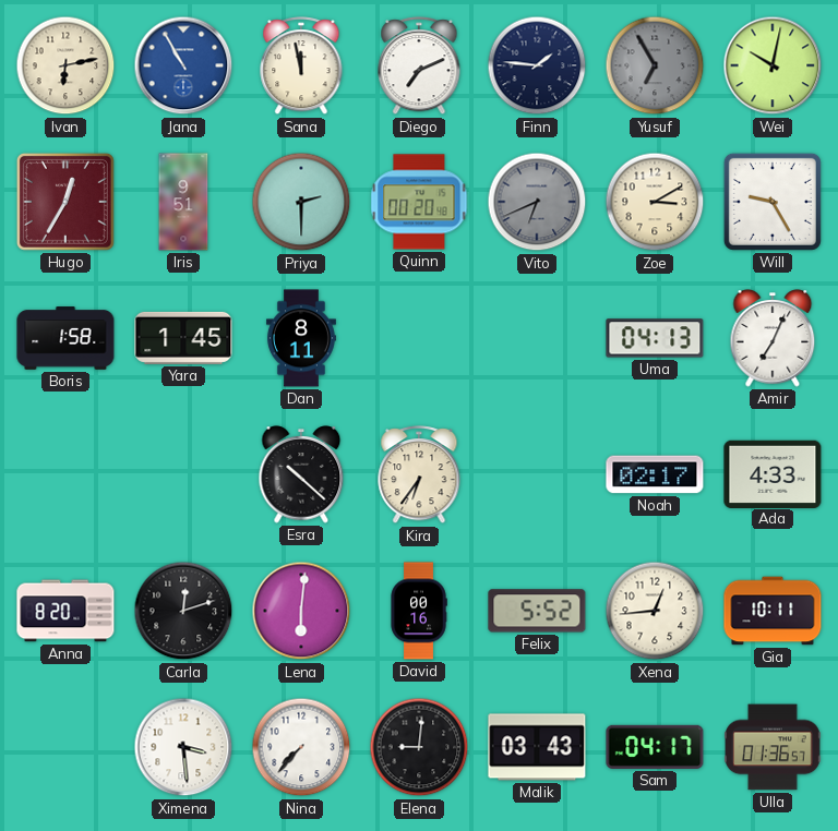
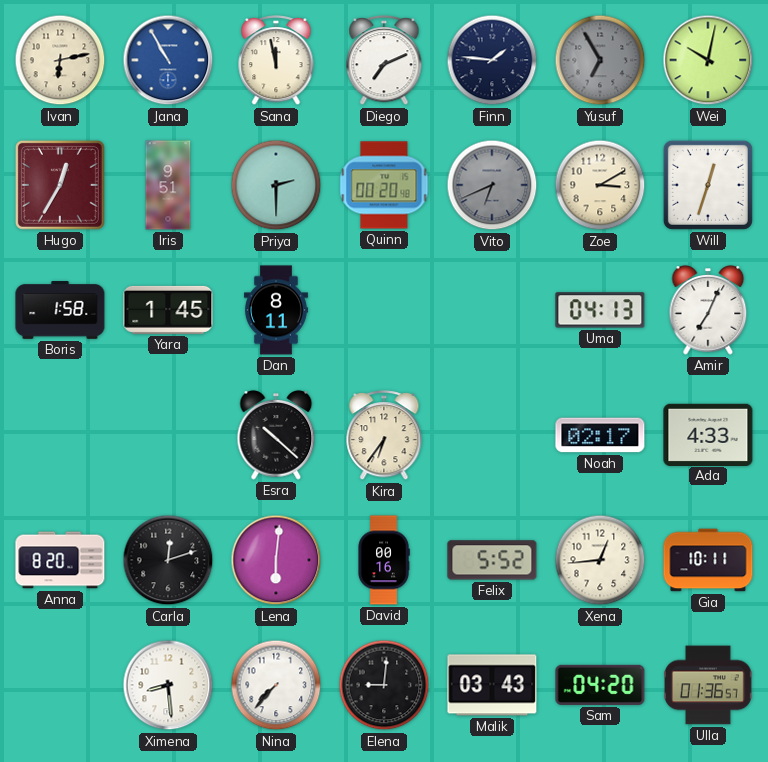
Will: 9:25 -> 12:33
Ximena: 3:29 -> 8:29
Sam: 04:17 -> 04:20
